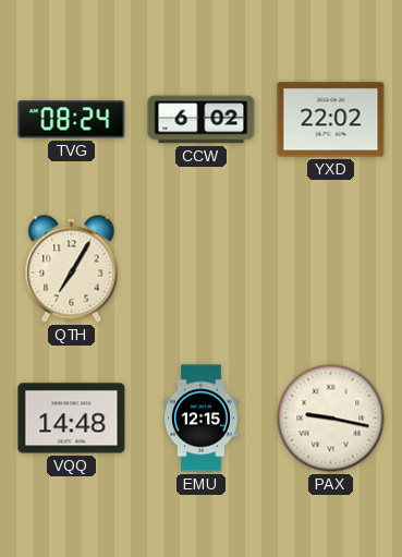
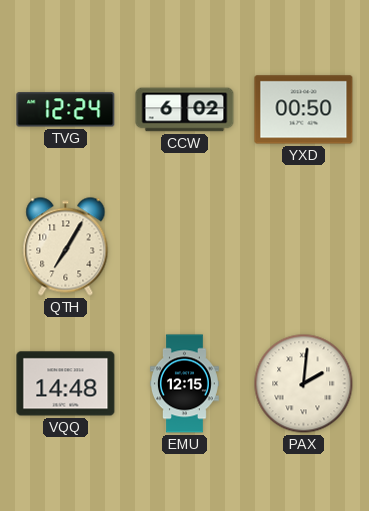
TVG: 08:24 -> 12:24
YXD: 22:02 -> 00:50
PAX: 9:17 -> 2:01
